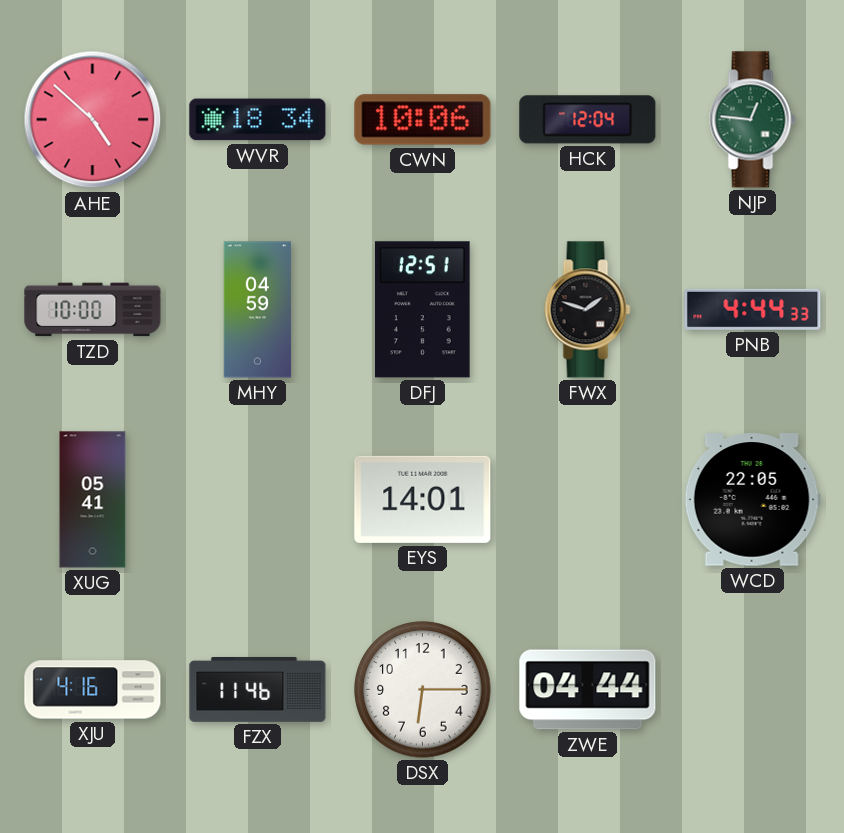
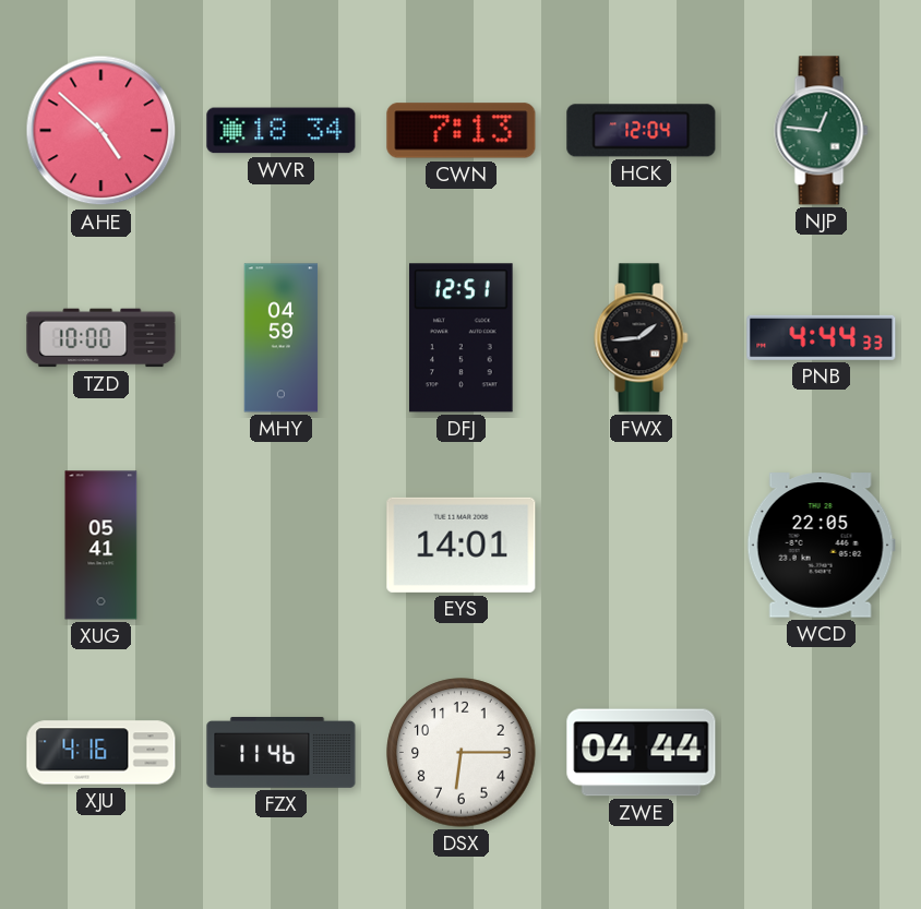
CWN: 10:06 -> 7:13
FWX: 1:48 -> 1:44
